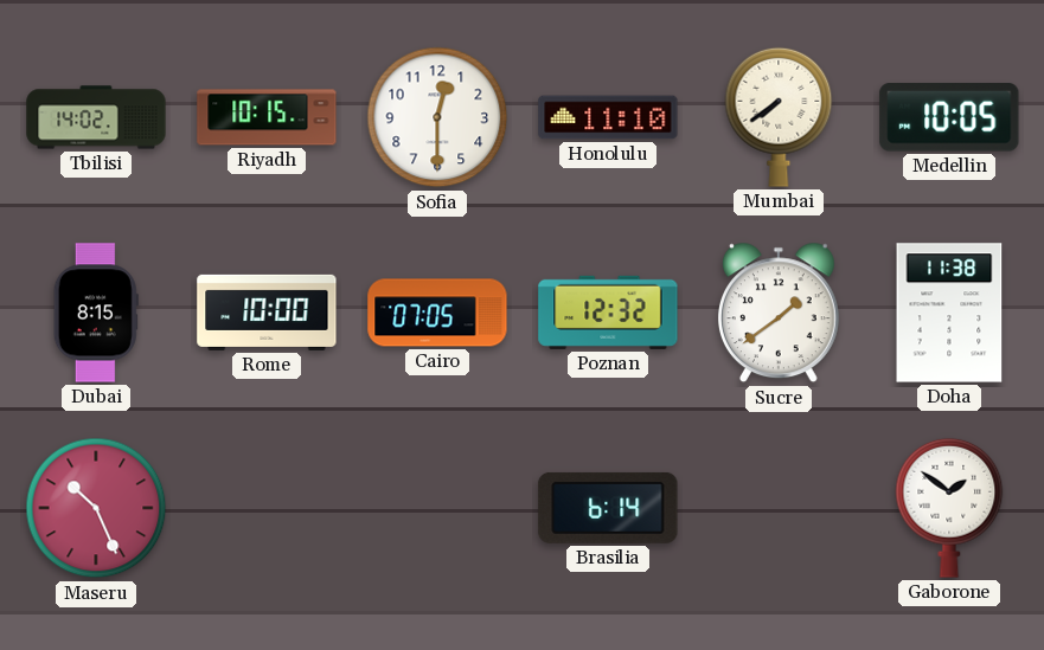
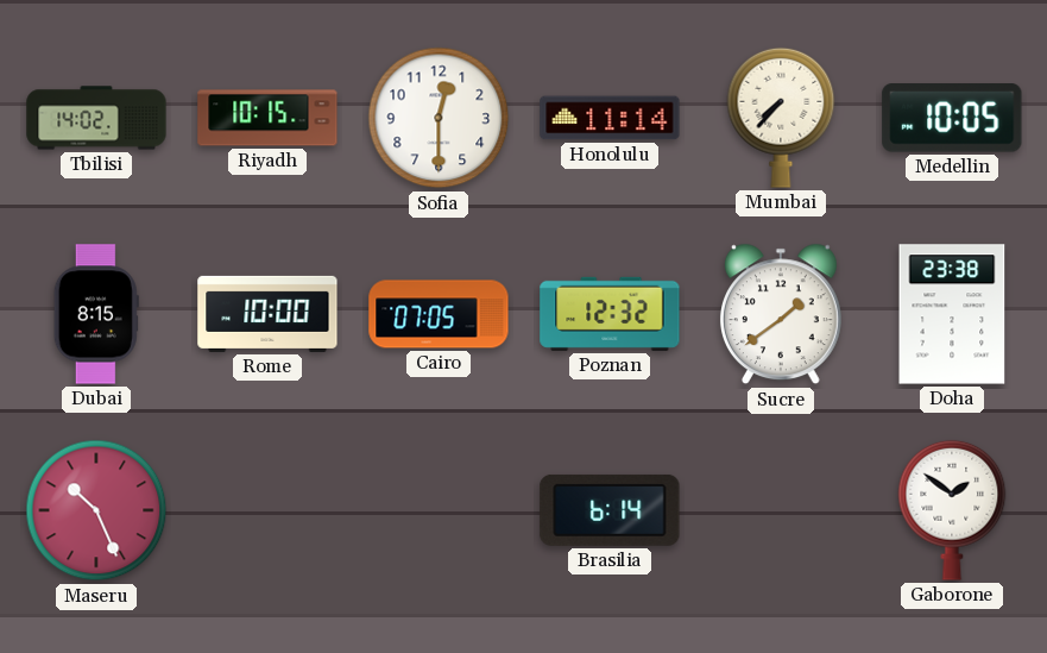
Honolulu: 11:10 -> 11:14
Mumbai: 7:39 -> 7:37
Doha: 11:38 -> 23:38
